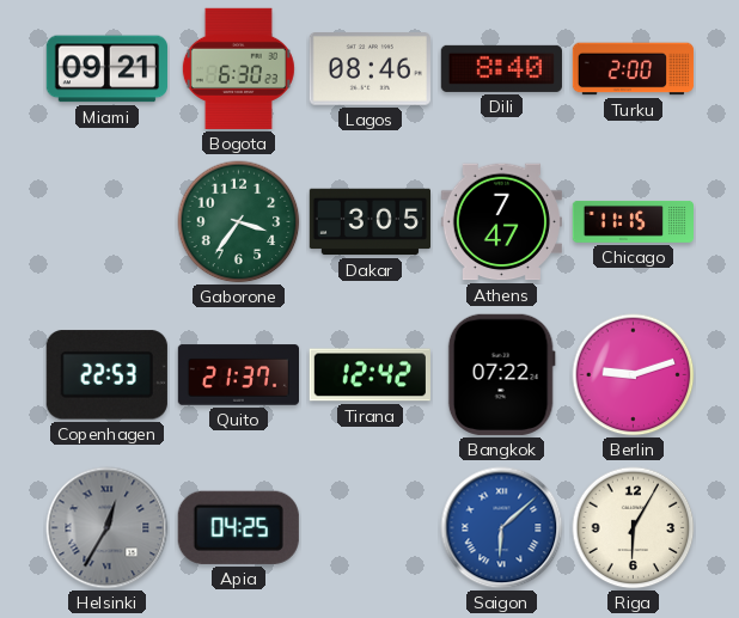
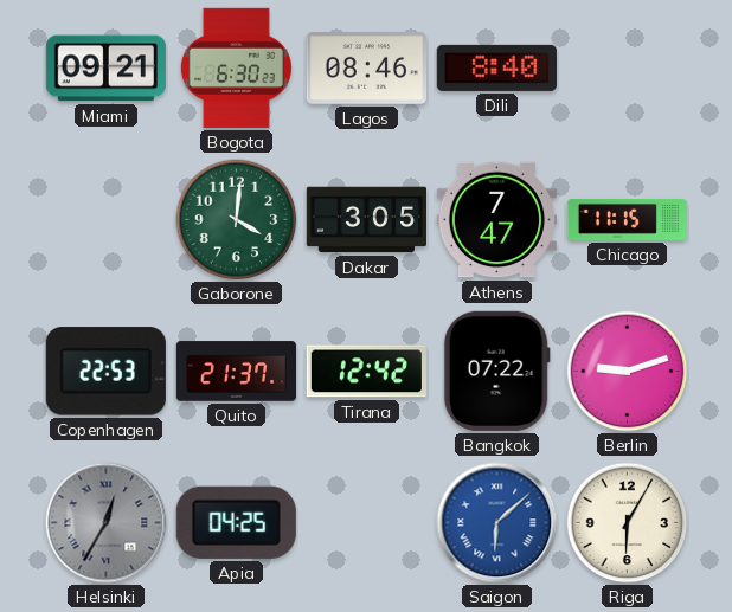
Turku: 2:00 -> none
Gaborone: 3:36 -> 4:01
